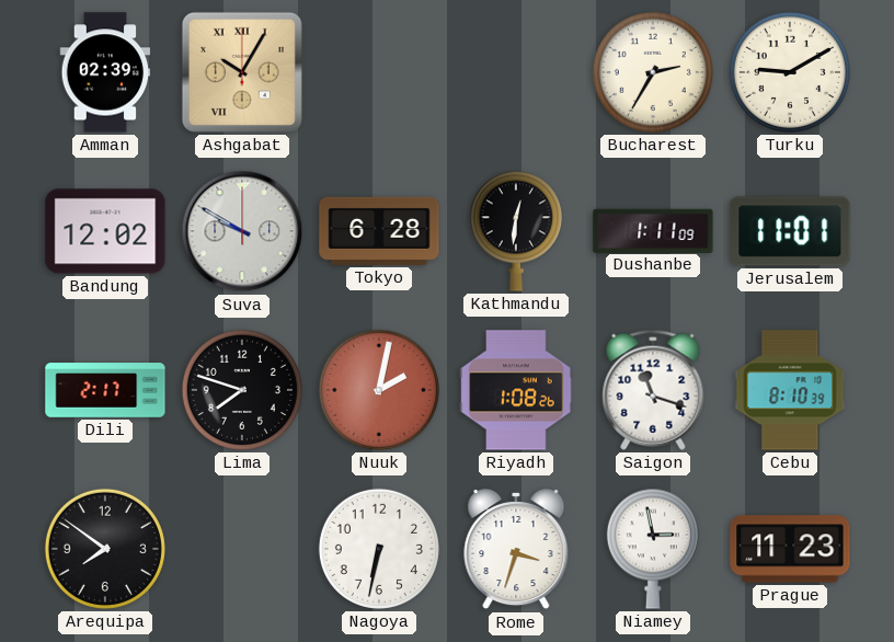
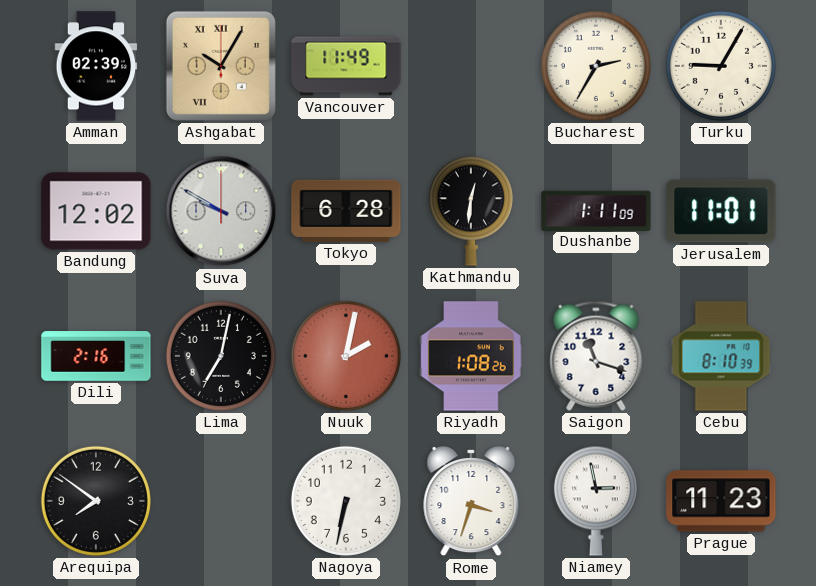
Vancouver: none -> 11:49
Turku: 9:10 -> 9:05
Dili: 2:17 -> 2:16
Lima: 7:48 -> 7:02
